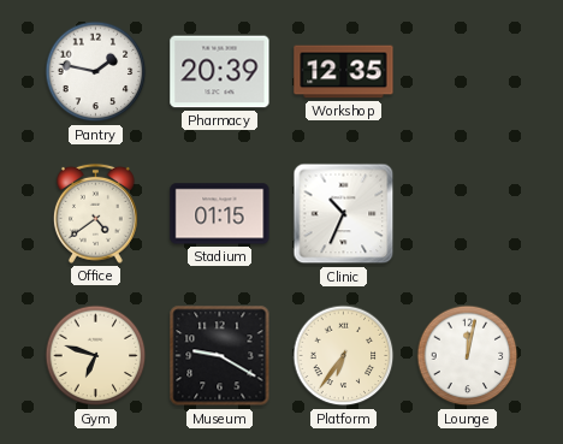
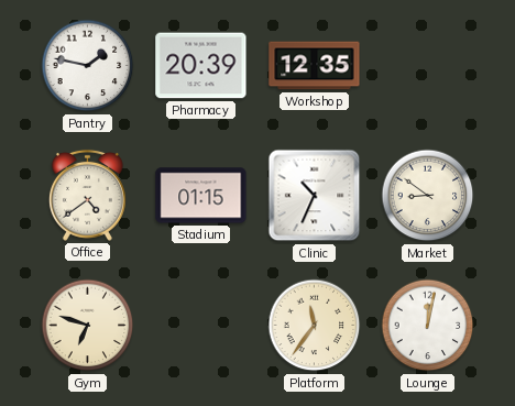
Market: none -> 8:51
Museum: 9:20 -> none
Platform: 6:36 -> 11:36
